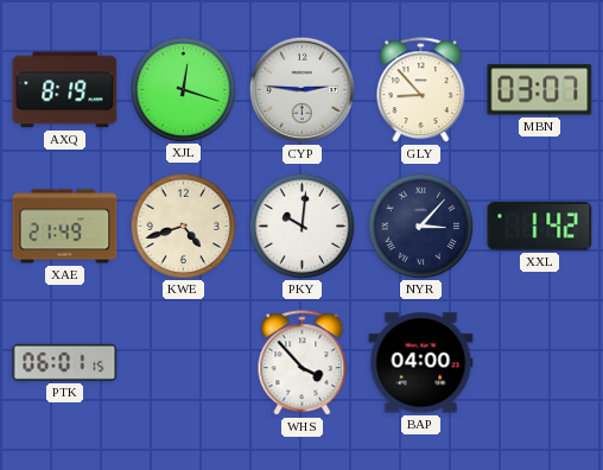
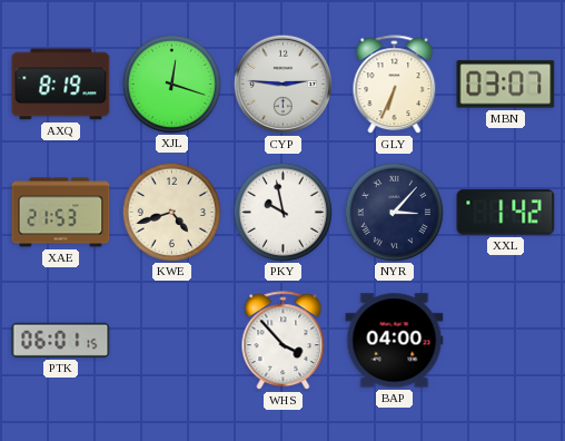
GLY: 8:53 -> 6:34
XAE: 21:49 -> 21:53
PKY: 10:01 -> 9:58
